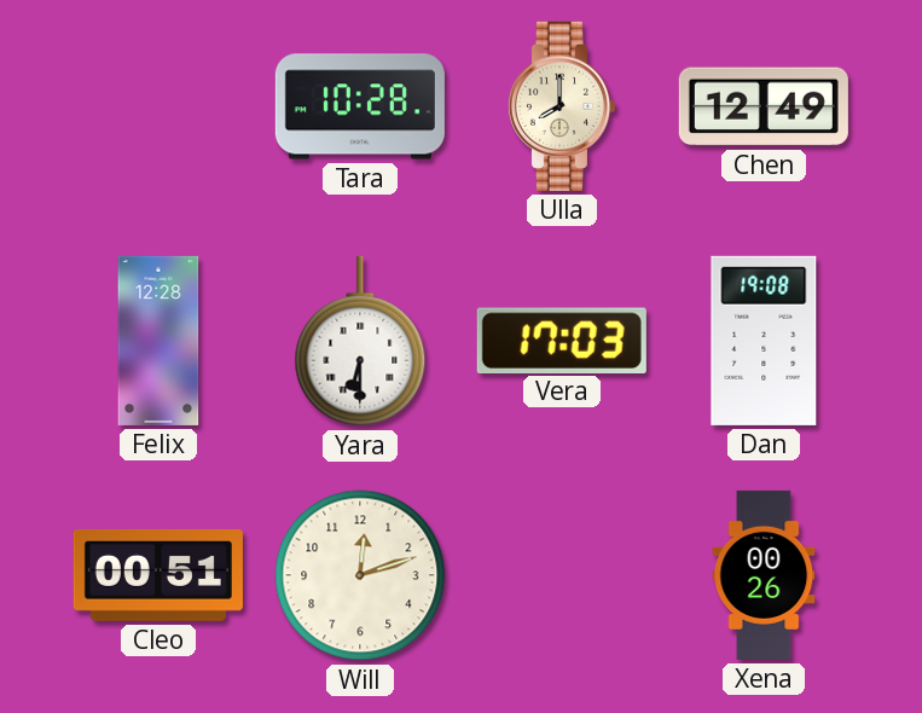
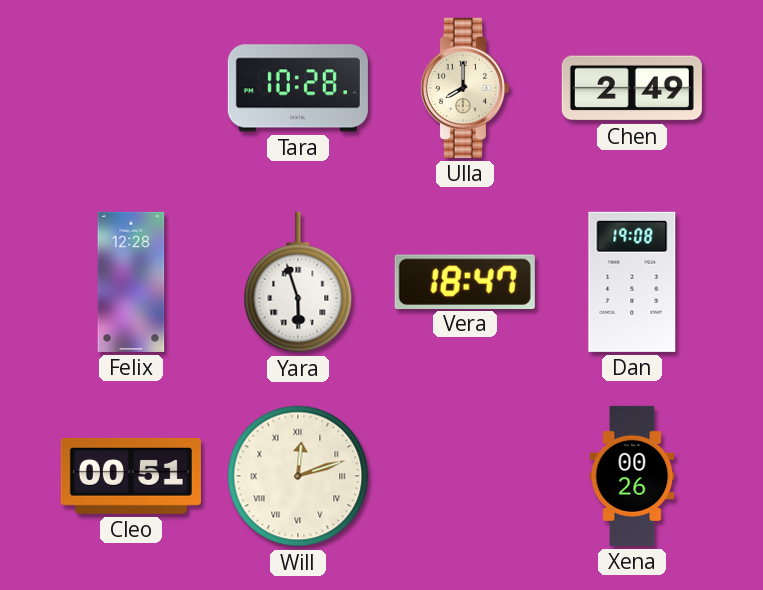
Chen: 12:49 -> 2:49
Yara: 6:30 -> 5:57
Vera: 17:03 -> 18:47
Will numerals: Arabic -> Roman
